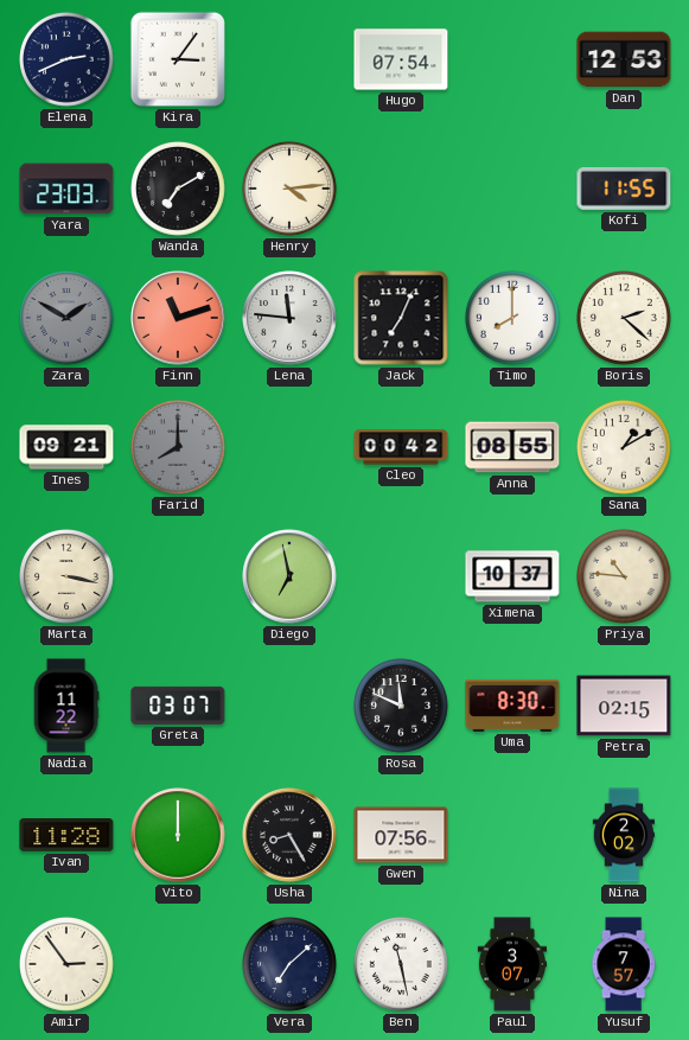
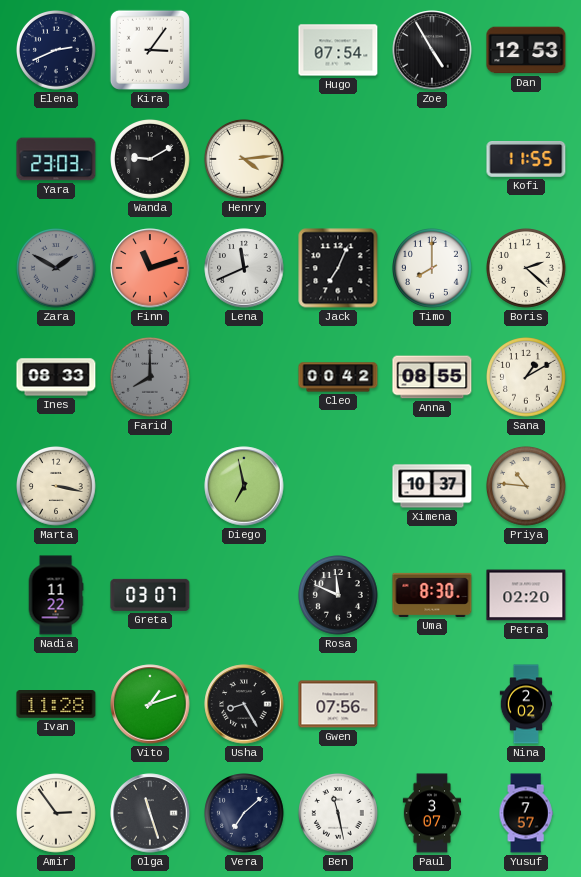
Zoe: none -> 4:55
Wanda: 7:10 -> 9:10
Lena: 11:46 -> 11:41
Ines: 09:21 -> 08:33
Petra: 02:15 -> 02:20
Vito: 12:00 -> 1:12
Olga: none -> 11:27
